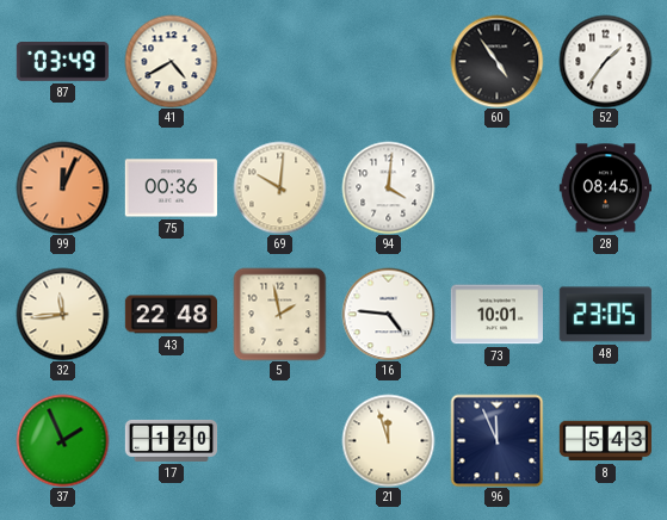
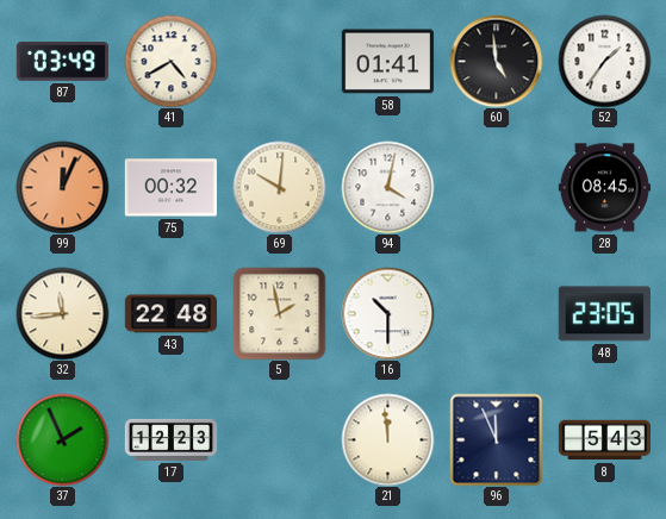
58: none -> 01:41
60: 4:54 -> 4:59
75: 00:36 -> 00:32
94: 4:01 -> 4:02
16: 4:46 -> 10:30
73: 10:01 -> none
17: 1:20 -> 12:23
21: 11:57 -> 11:59
